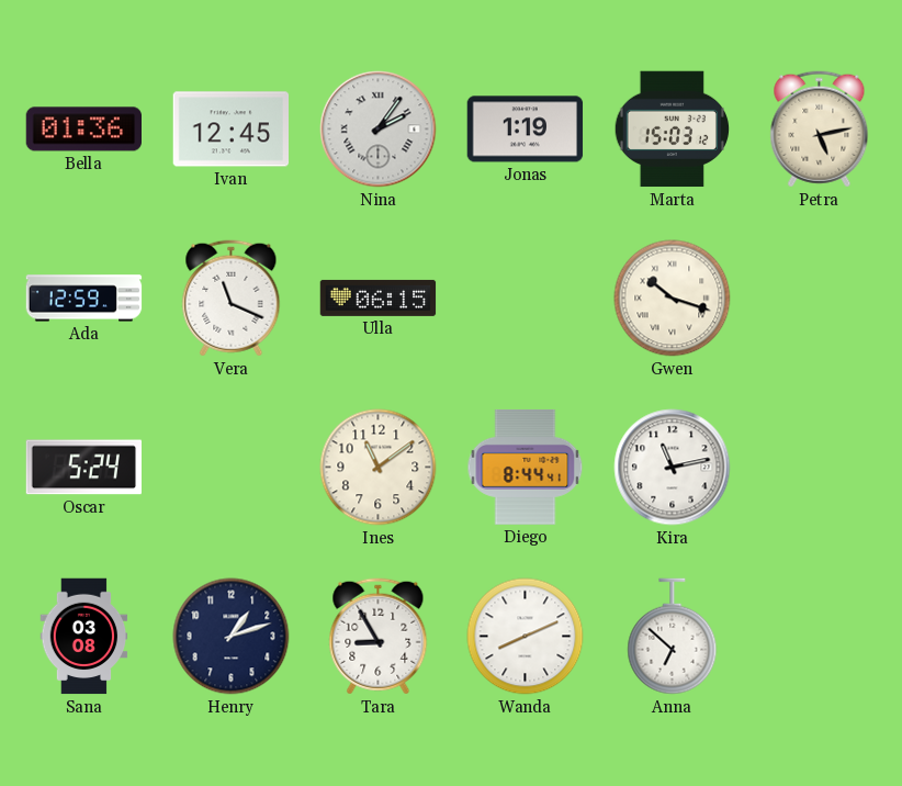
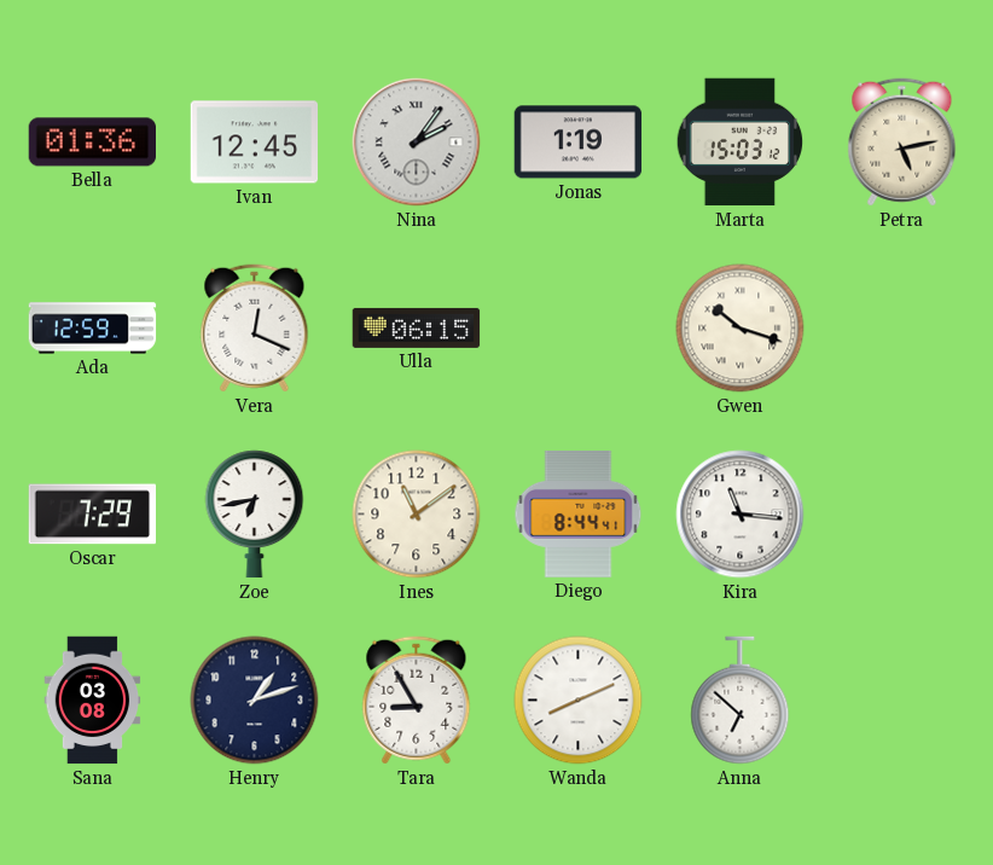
Vera: 11:19 -> 12:19
Oscar: 5:24 -> 7:29
Zoe: none -> 6:43
Kira: 11:13 -> 11:16
